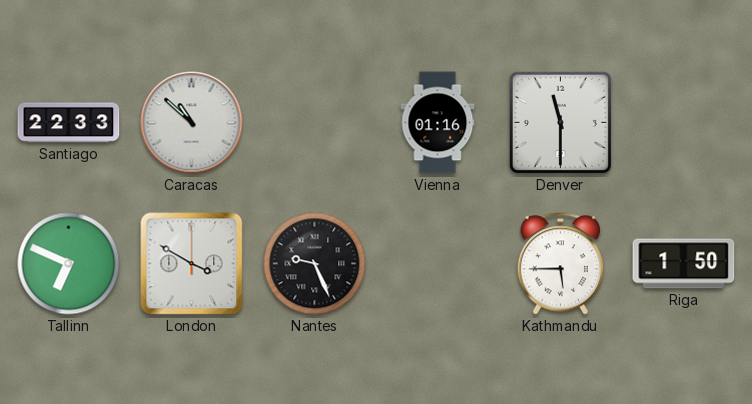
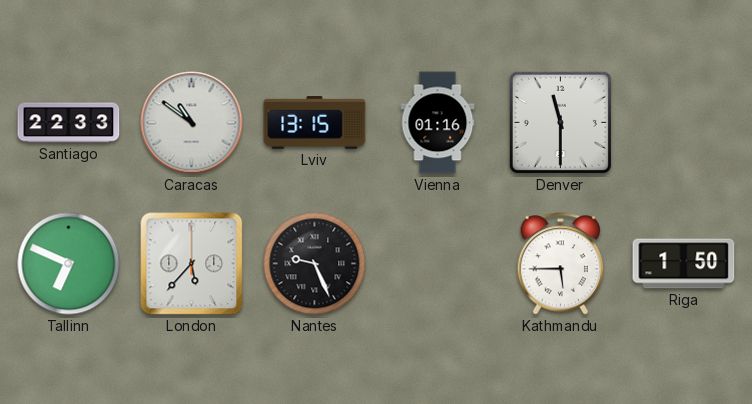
Caracas: 10:52 -> 10:51
Lviv: none -> 13:15
London: 3:50 -> 5:37
